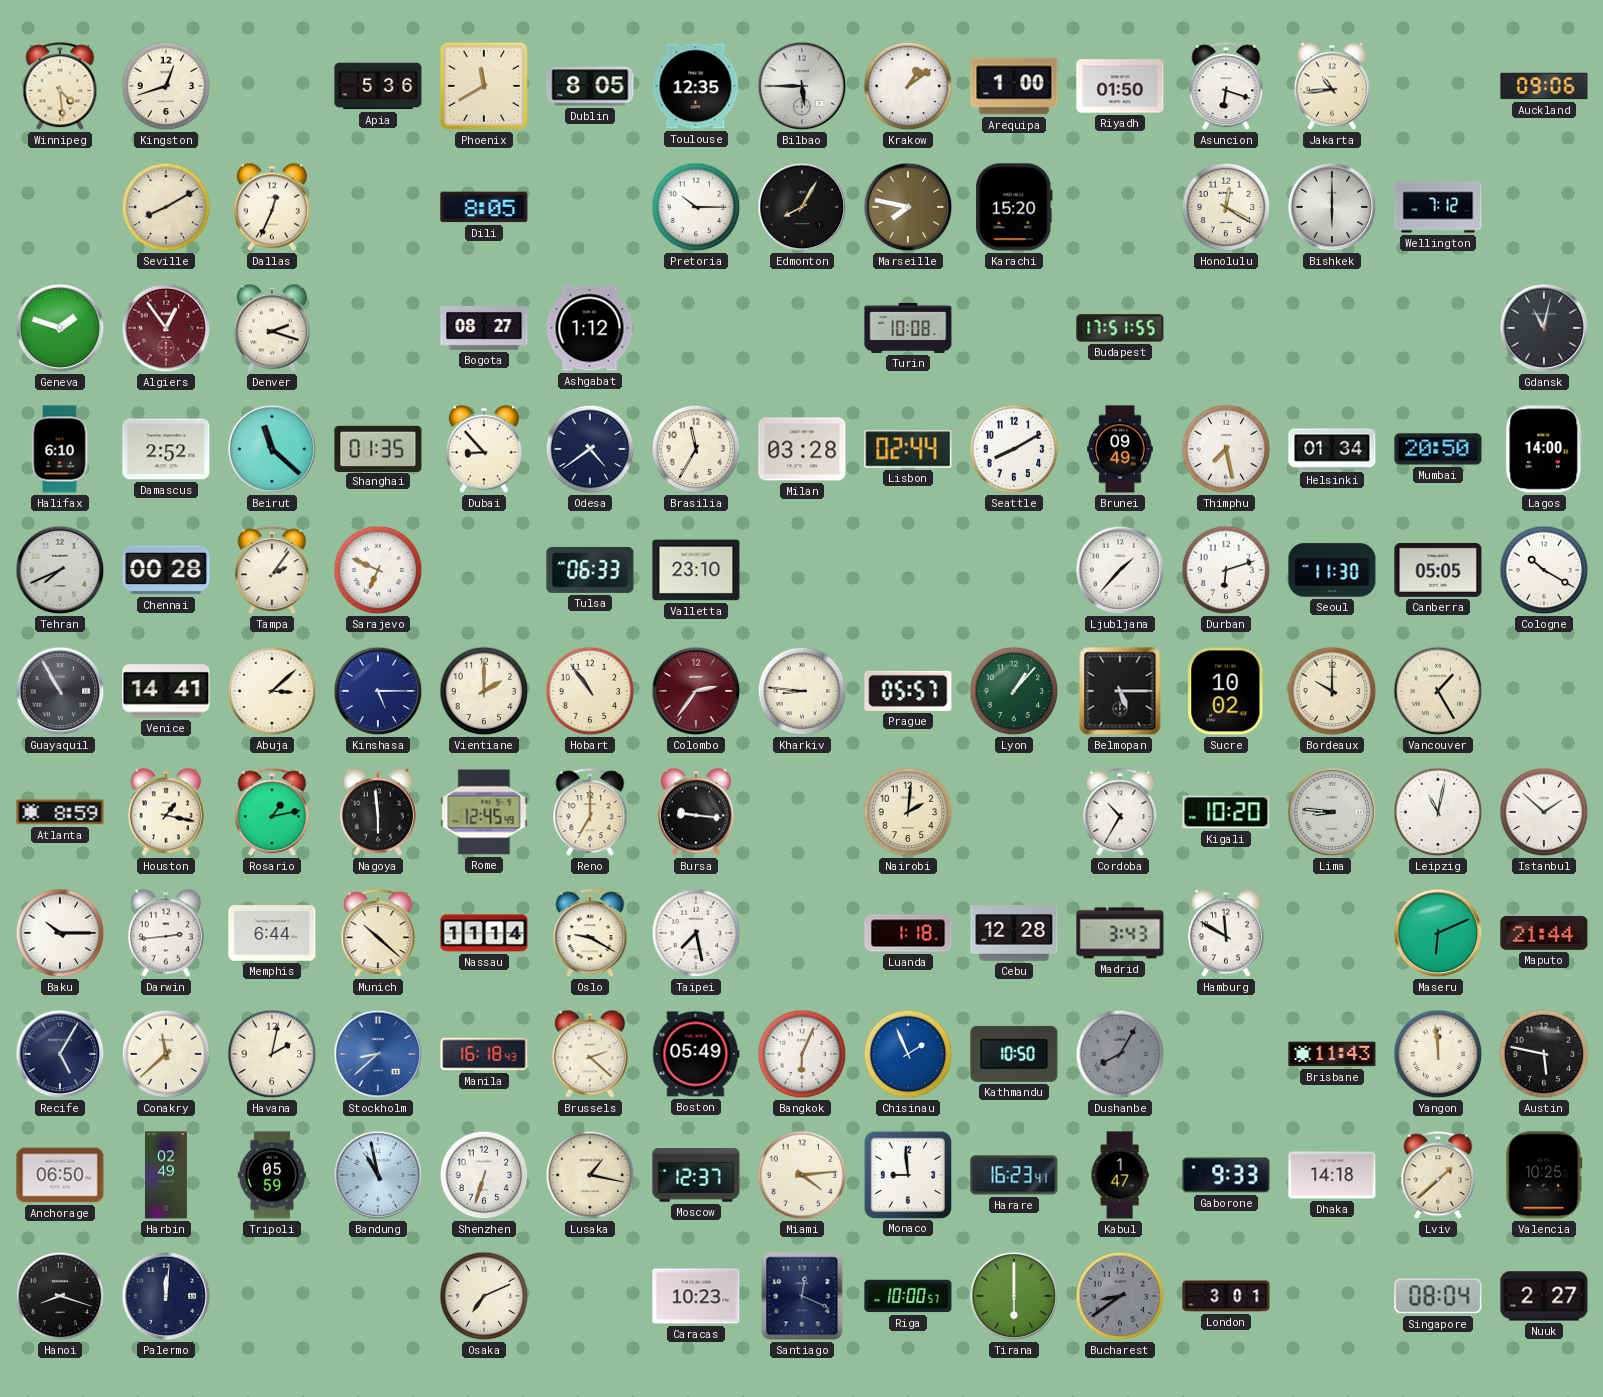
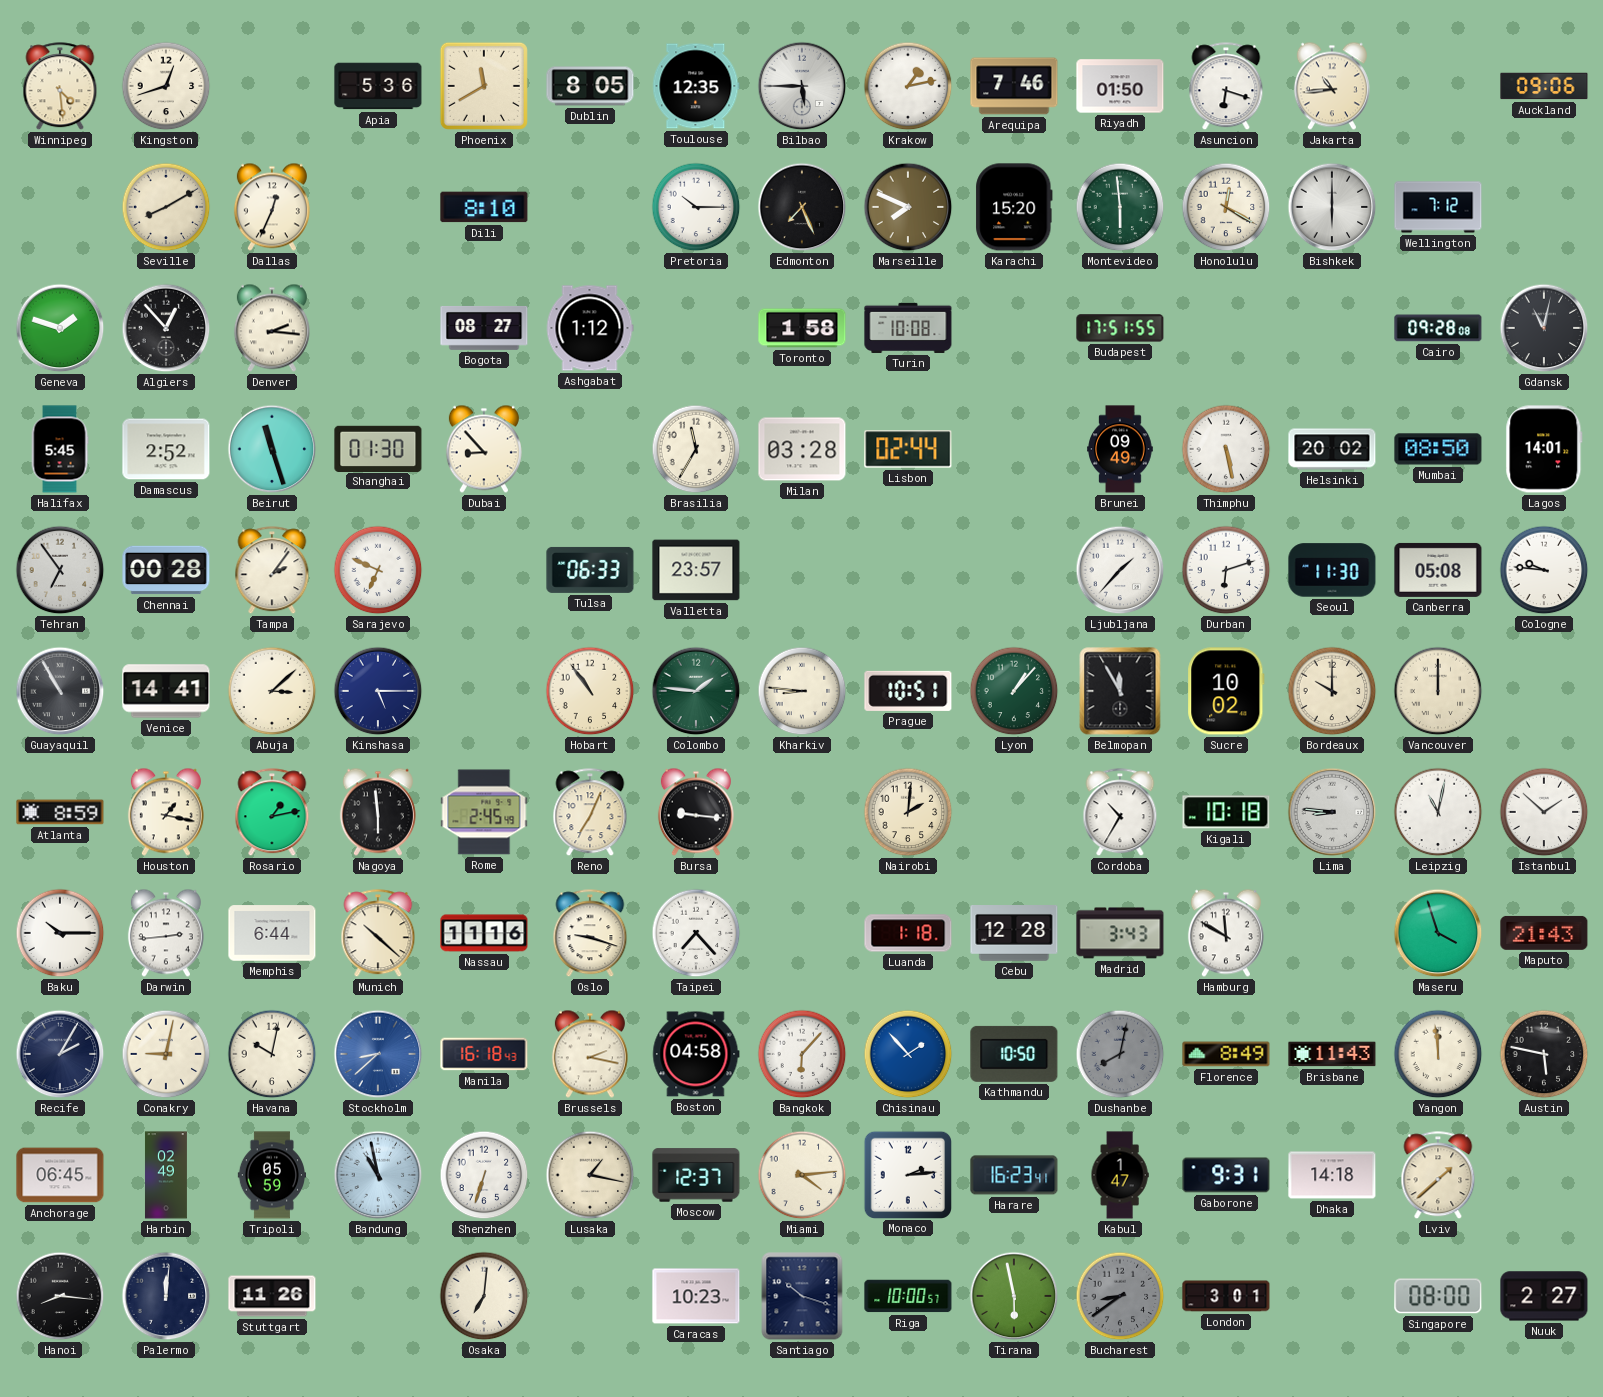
Krakow: 1:09 -> 1:13
Arequipa: 1:00 -> 7:46
Dili: 8:05 -> 8:10
Edmonton: 8:05 -> 7:26
Marseille: 7:47 -> 7:49
Montevideo: none -> 5:59
Algiers: 12:54 -> 12:53
Algiers dial: burgundy -> black
Denver: 2:18 -> 2:16
Toronto: none -> 1:58
Cairo: none -> 09:28
Halifax: 6:10 -> 5:45
Beirut: 11:22 -> 11:27
Shanghai: 01:35 -> 01:30
Odesa: 4:39 -> none
Seattle: 8:10 -> none
Thimphu: 7:28 -> 5:28
Helsinki: 01:34 -> 20:02
Mumbai: 20:50 -> 08:50
Lagos: 14:00 -> 14:01
Tehran: 7:41 -> 6:54
Valletta: 23:10 -> 23:57
Canberra: 05:05 -> 05:08
Cologne: 10:20 -> 9:46
Vientiane: 2:00 -> none
Colombo: 2:36 -> 1:46
Colombo dial: burgundy -> green
Prague: 05:57 -> 10:51
Belmopan: 5:15 -> 11:55
Vancouver: 1:25 -> 12:00
Rome: 12:45 -> 2:45
Reno: 7:00 -> 7:04
Kigali: 10:20 -> 10:18
Nassau: 11:14 -> 11:16
Oslo: 9:20 -> 9:18
Taipei: 7:28 -> 7:23
Maseru: 6:11 -> 3:57
Maputo: 21:44 -> 21:43
Recife: 5:05 -> 2:05
Conakry: 11:38 -> 9:02
Havana: 2:02 -> 10:02
Brussels: 2:22 -> 2:17
Boston: 05:49 -> 04:58
Bangkok: 6:04 -> 6:07
Chisinau: 1:56 -> 1:53
Dushanbe: 8:05 -> 8:02
Florence: none -> 8:49
Anchorage: 06:50 -> 06:45
Monaco: 8:59 -> 2:14
Gaborone: 9:33 -> 9:31
Valencia: 10:25 -> none
Hanoi: 8:18 -> 8:16
Stuttgart: none -> 11:26
Osaka: 7:11 -> 7:01
Santiago: 12:19 -> 10:18
Tirana: 6:00 -> 5:58
Singapore: 08:04 -> 08:00
